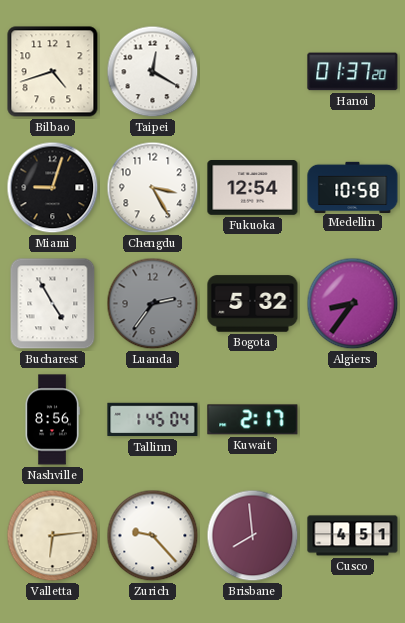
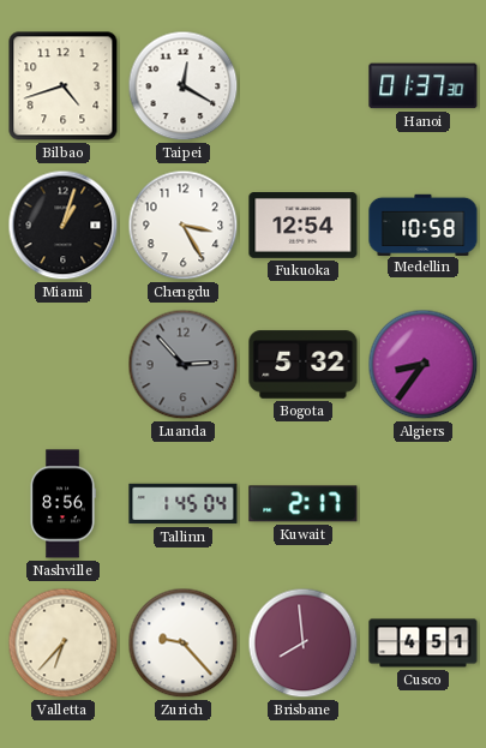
Hanoi: 01:37:20 -> 01:37:30
Miami: 9:03 -> 1:03
Bucharest: 4:55 -> none
Luanda: 2:36 -> 2:53
Valletta: 6:14 -> 6:37
